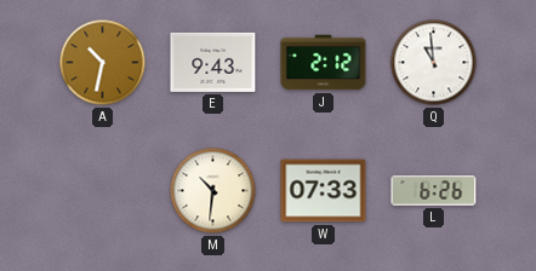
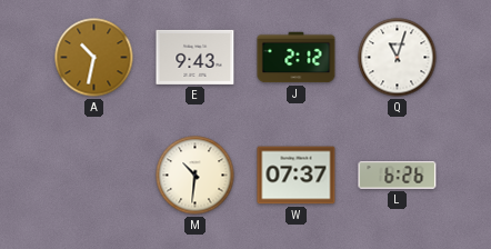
Q: 10:59 -> 11:03
W: 07:33 -> 07:37
